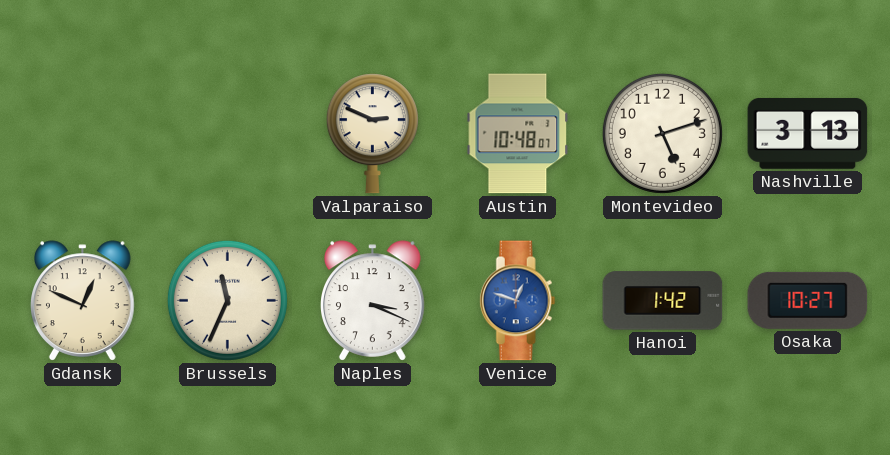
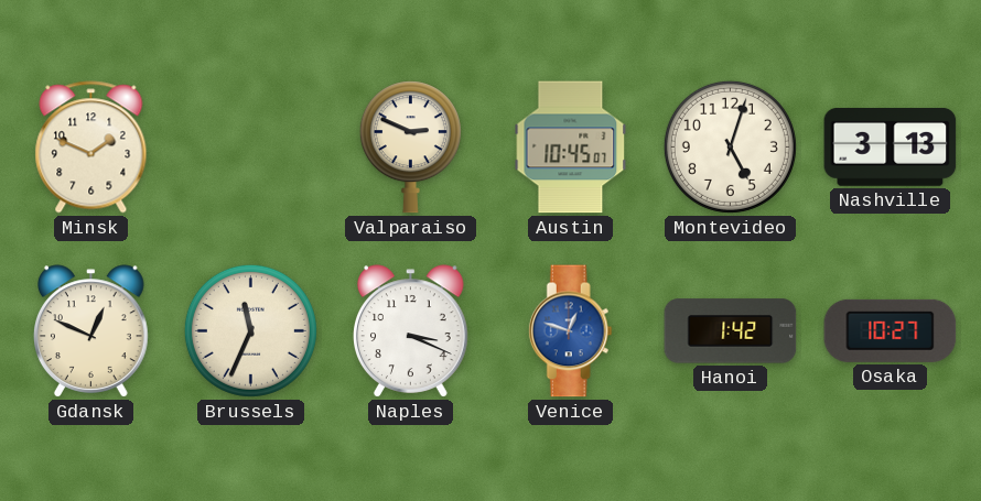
Minsk: none -> 1:49
Austin: 10:48 -> 10:45
Montevideo: 5:12 -> 5:03
